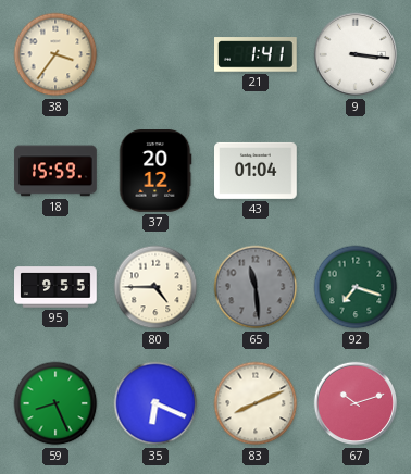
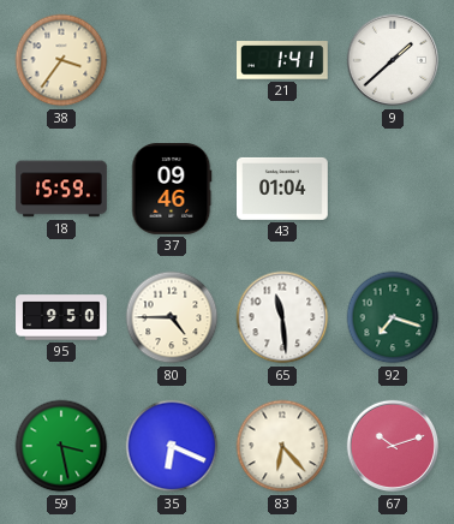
9: 3:16 -> 1:38
37: 20:12 -> 09:46
95: 9:55 -> 9:50
65 dial: grey -> white
59: 8:26 -> 3:28
83: 8:11 -> 6:23
